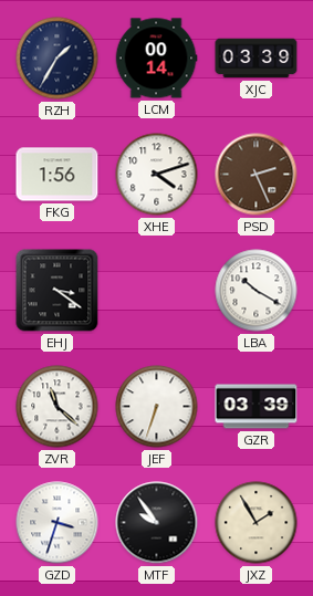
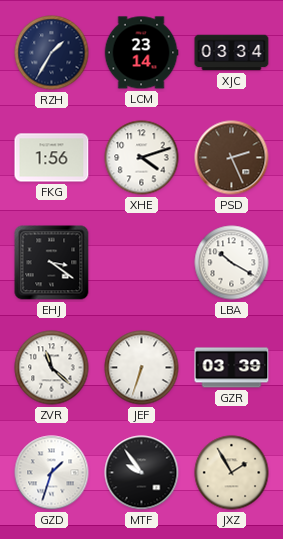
LCM: 00:14 -> 23:14
XJC: 03:39 -> 03:34
GZD: 3:33 -> 1:33
